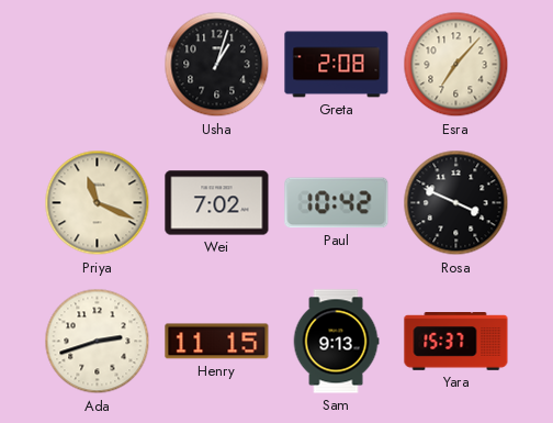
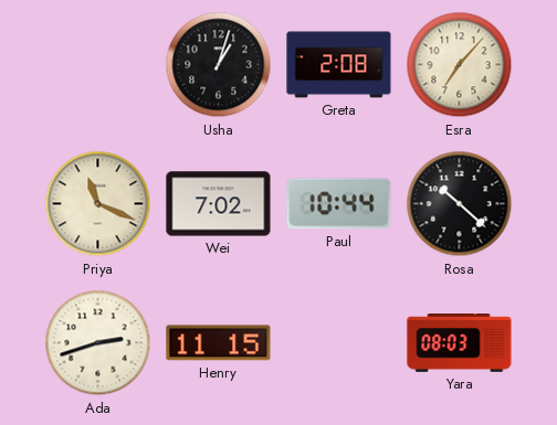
Paul: 10:42 -> 10:44
Rosa: 3:49 -> 10:22
Sam: 9:13 -> none
Yara: 15:37 -> 08:03
